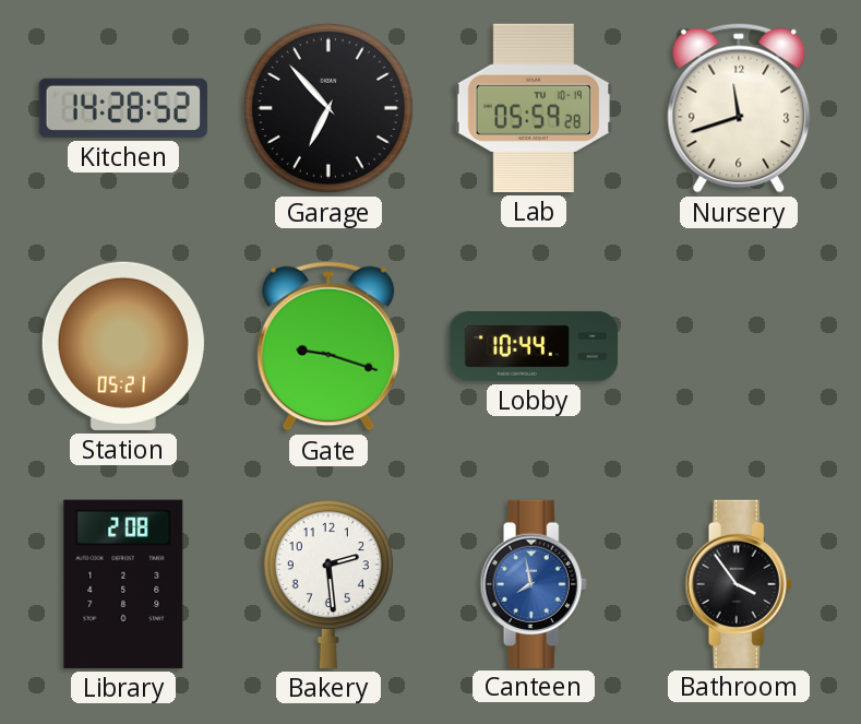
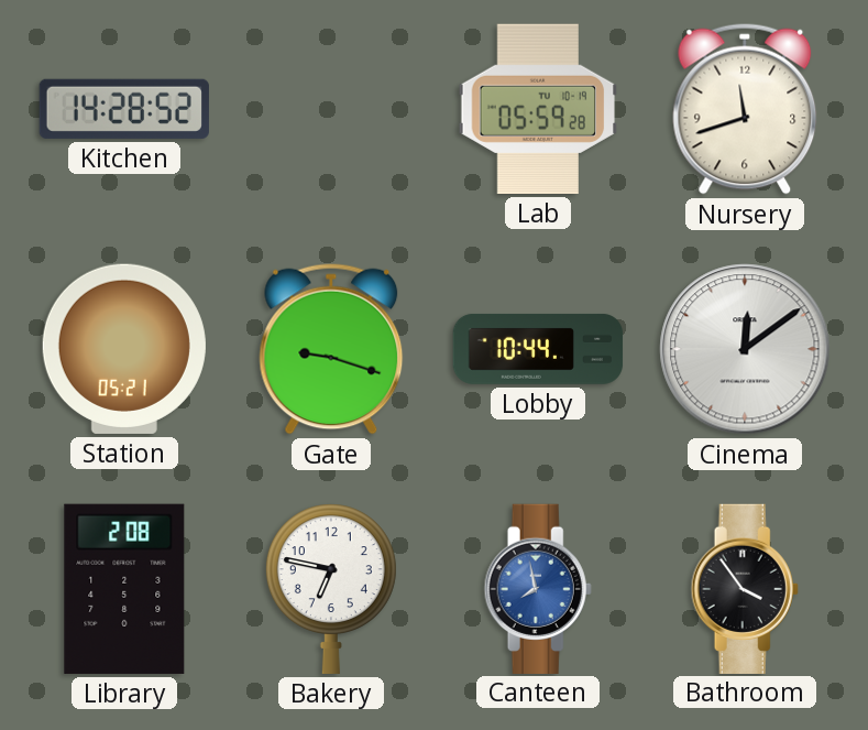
Garage: 6:53 -> none
Cinema: none -> 12:09
Bakery: 2:29 -> 6:47
